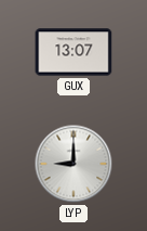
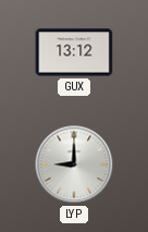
GUX: 13:07 -> 13:12
